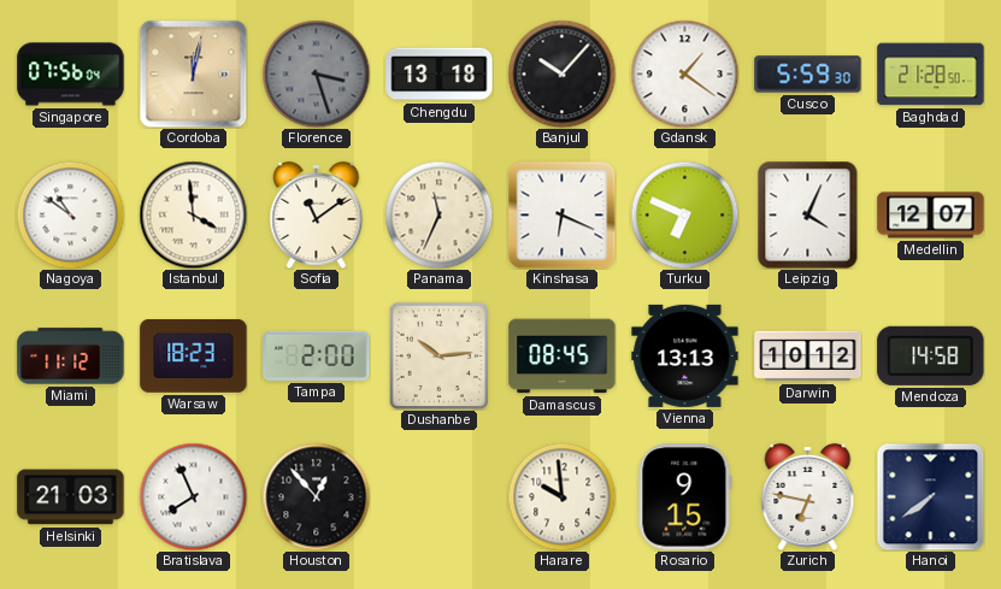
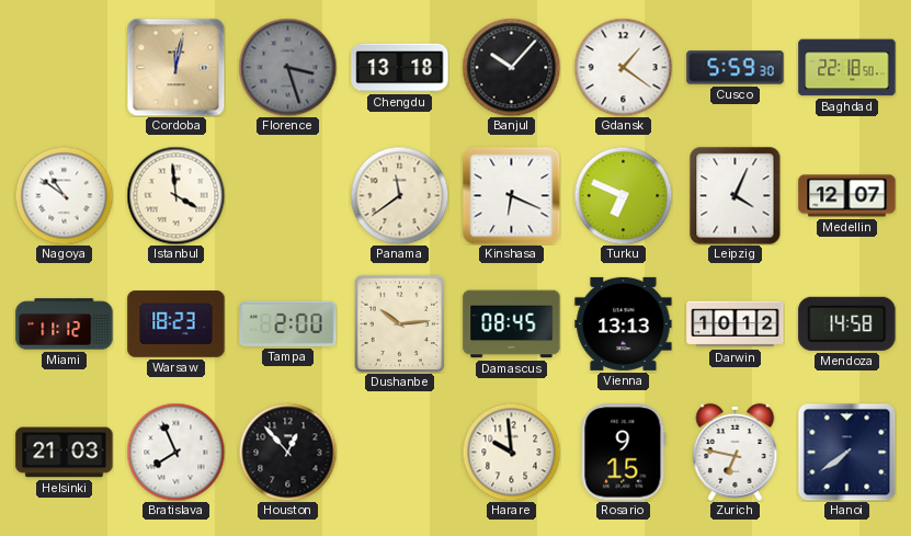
Singapore: 07:56 -> none
Baghdad: 21:28 -> 22:18
Sofia: 11:09 -> none
Panama: 11:34 -> 11:39
